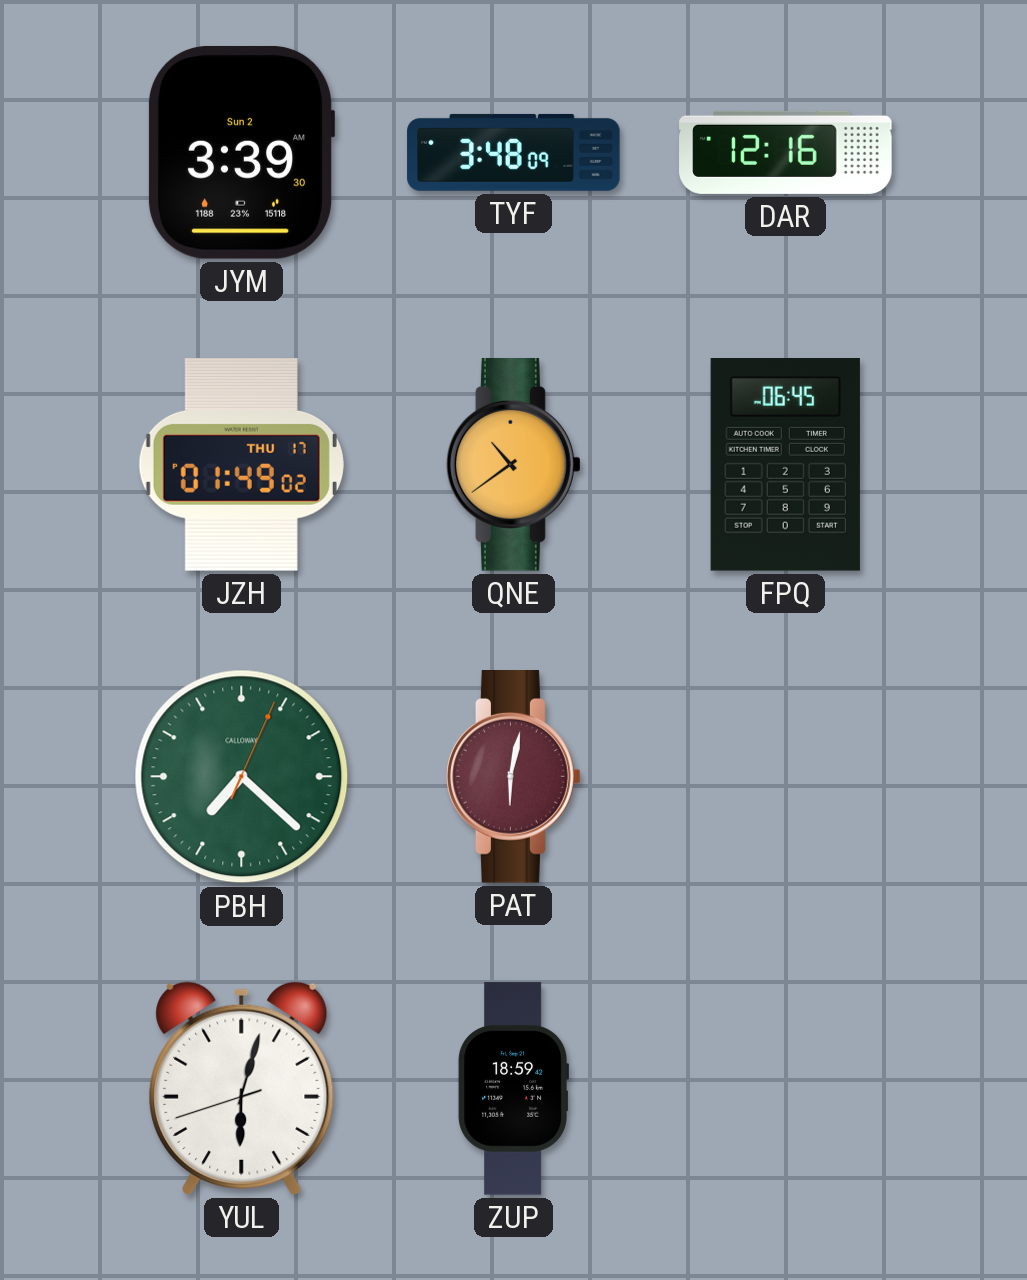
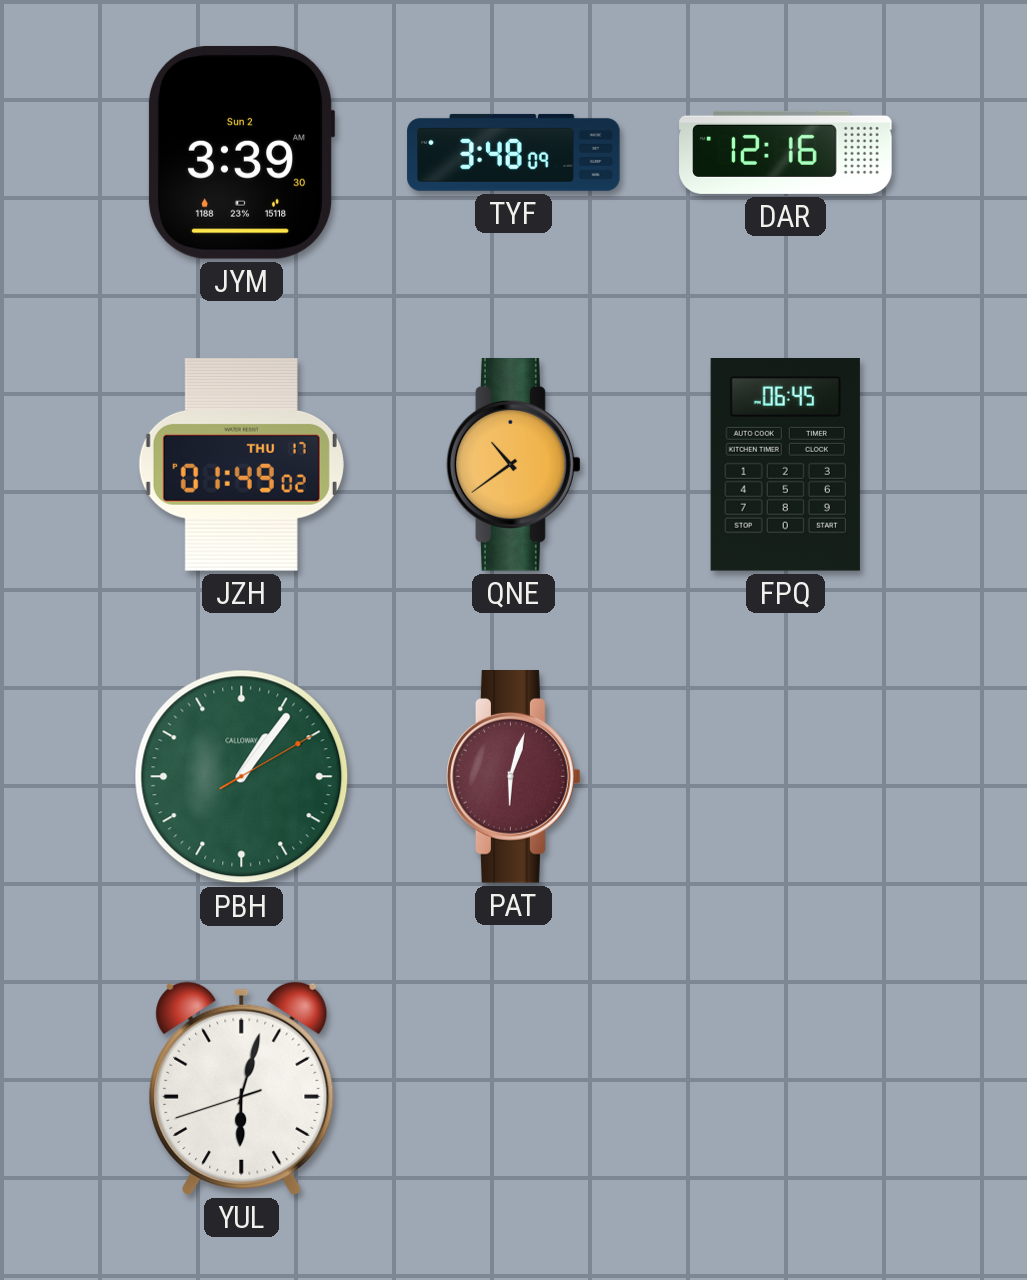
PBH: 7:22 -> 1:06
PAT: 6:02 -> 6:03
ZUP: 18:59 -> none
